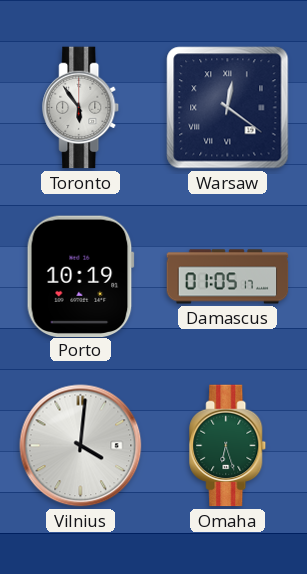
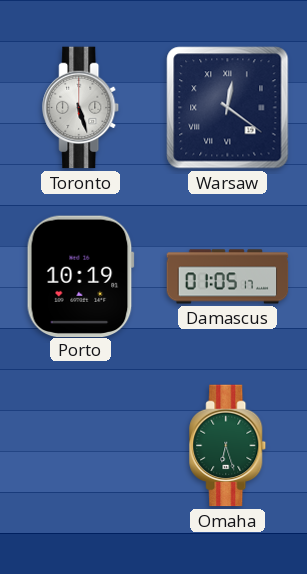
Toronto: 5:54 -> 5:27
Vilnius: 4:01 -> none
